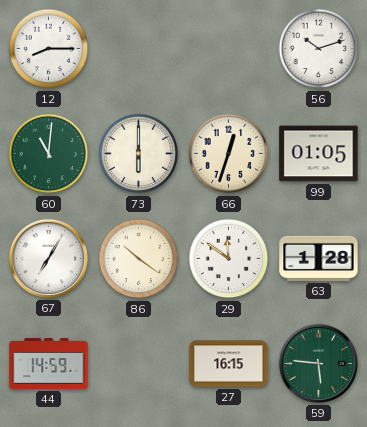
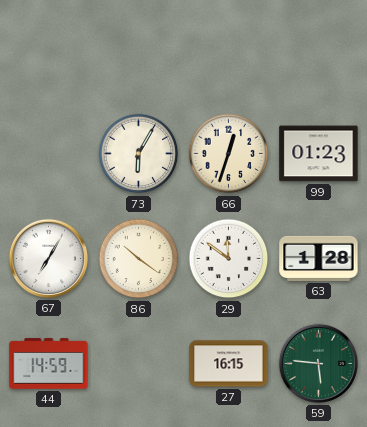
12: 8:15 -> none
56: 10:12 -> none
60: 11:01 -> none
73: 6:00 -> 6:05
99: 01:05 -> 01:23
